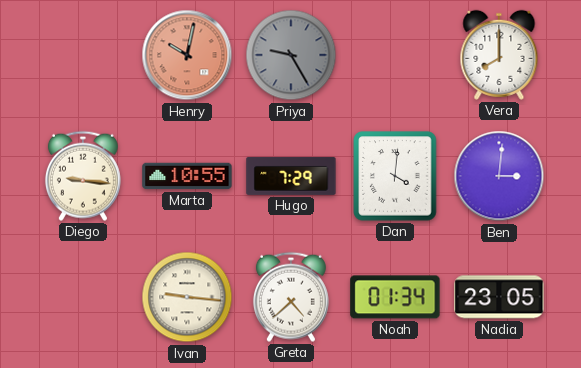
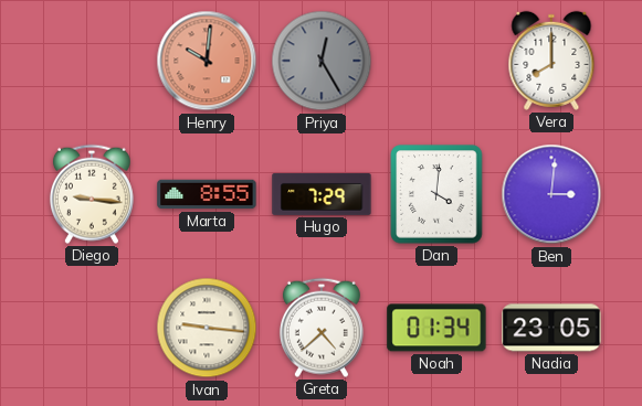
Henry: 10:02 -> 10:01
Priya: 9:25 -> 12:25
Marta: 10:55 -> 8:55
